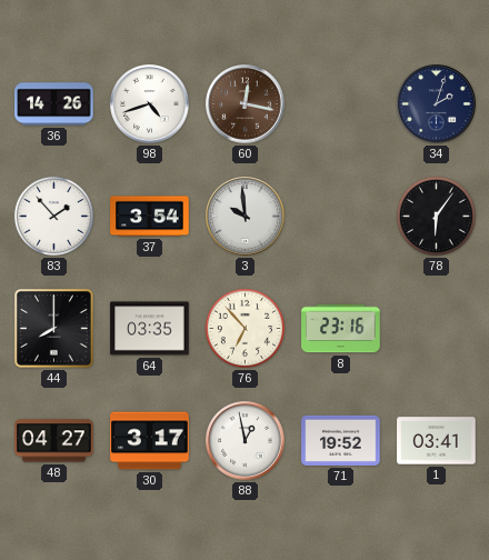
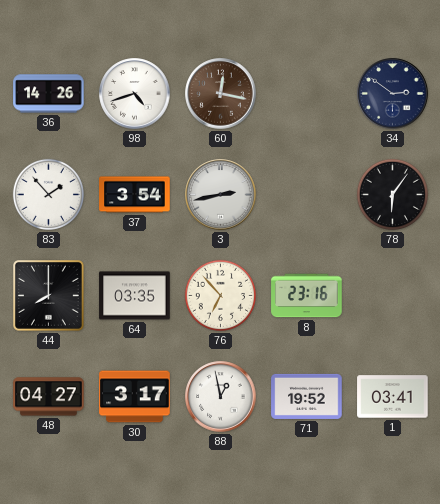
34: 2:03 -> 2:51
3: 9:59 -> 2:43
